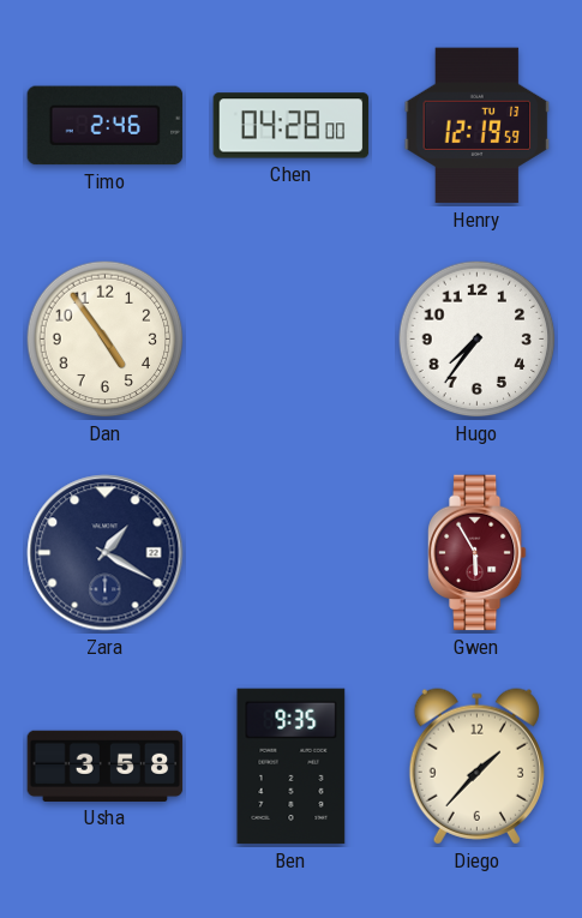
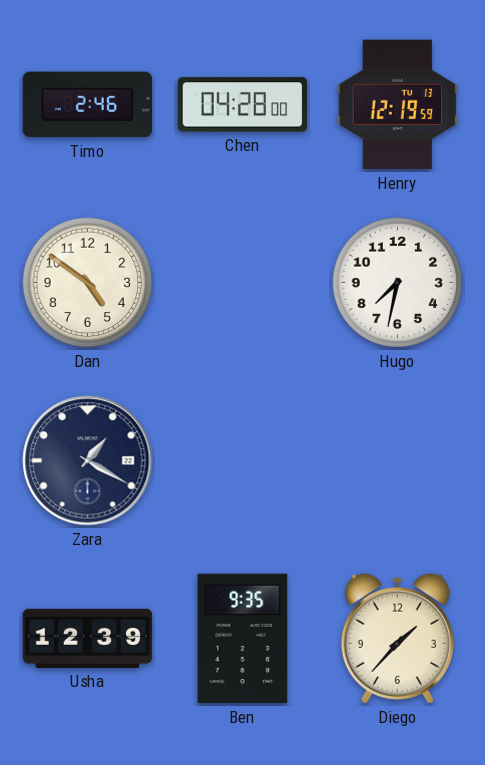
Dan: 4:54 -> 4:51
Hugo: 7:36 -> 7:32
Gwen: 5:55 -> none
Usha: 3:58 -> 12:39
